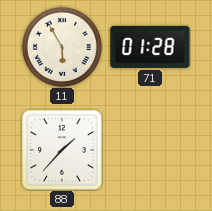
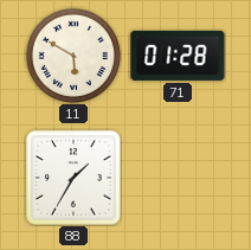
11: 5:55 -> 5:50
88: 1:37 -> 1:35
